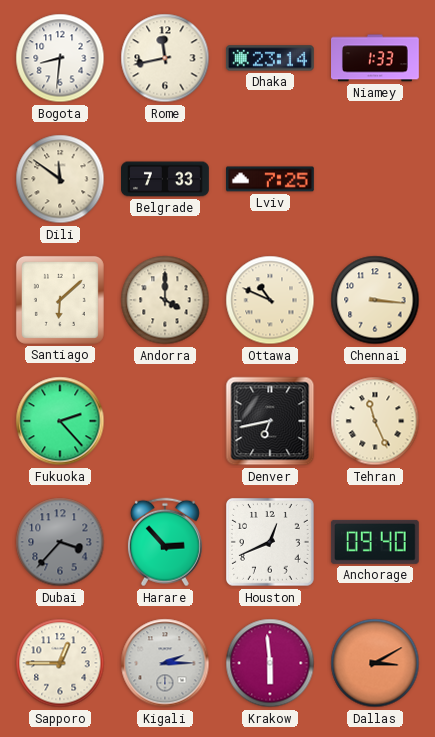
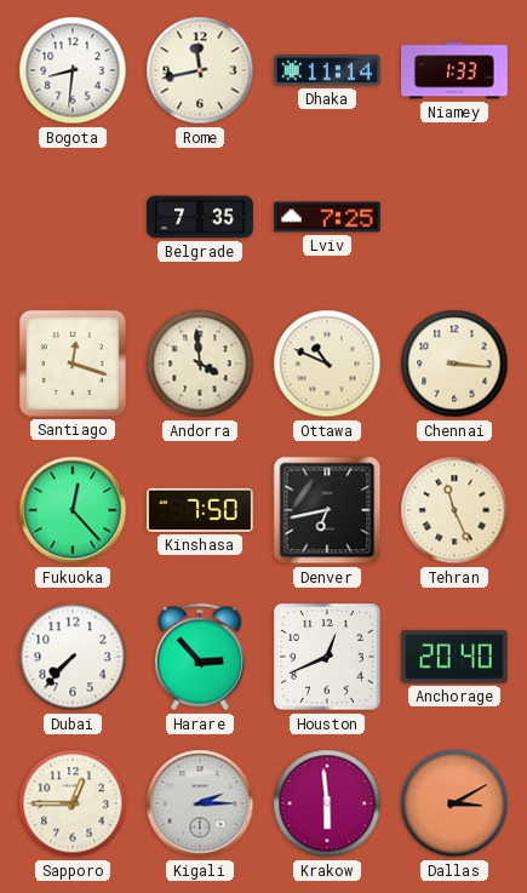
Dhaka: 23:14 -> 11:14
Dili: 11:51 -> none
Belgrade: 7:33 -> 7:35
Santiago: 6:08 -> 12:18
Andorra: 4:00 -> 3:59
Fukuoka: 2:23 -> 12:23
Kinshasa: none -> 7:50
Dubai: 3:37 -> 7:37
Dubai dial: grey -> white
Anchorage: 09:40 -> 20:40
